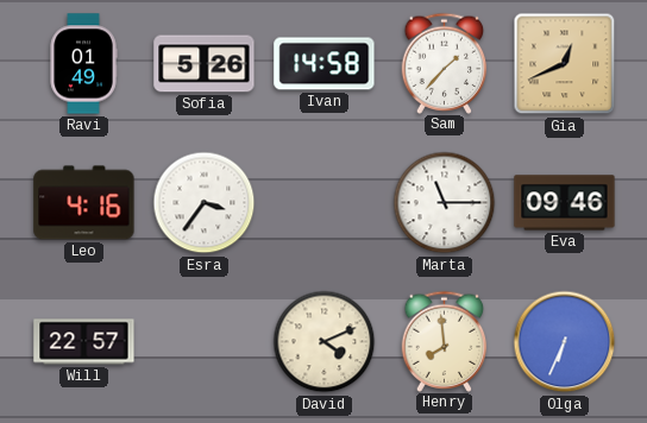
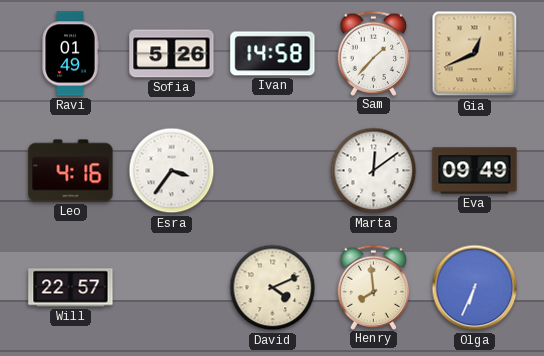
Marta: 11:15 -> 12:09
Eva: 09:46 -> 09:49
